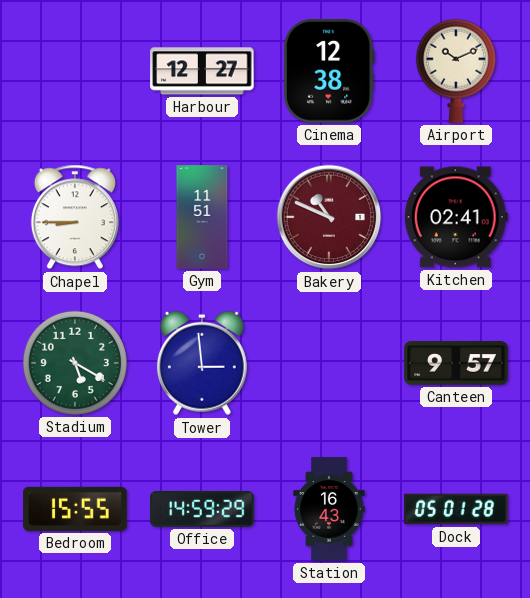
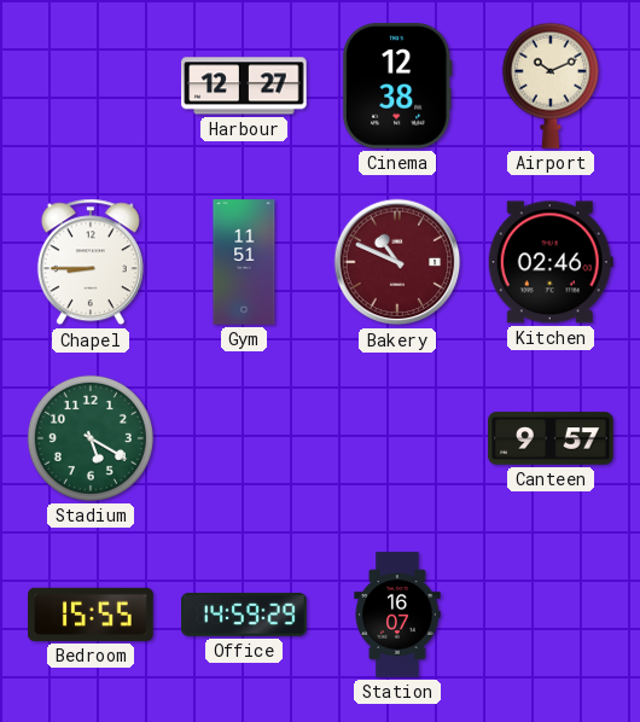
Kitchen: 02:41 -> 02:46
Tower: 2:59 -> none
Station: 16:43 -> 16:07
Dock: 05:01 -> none
